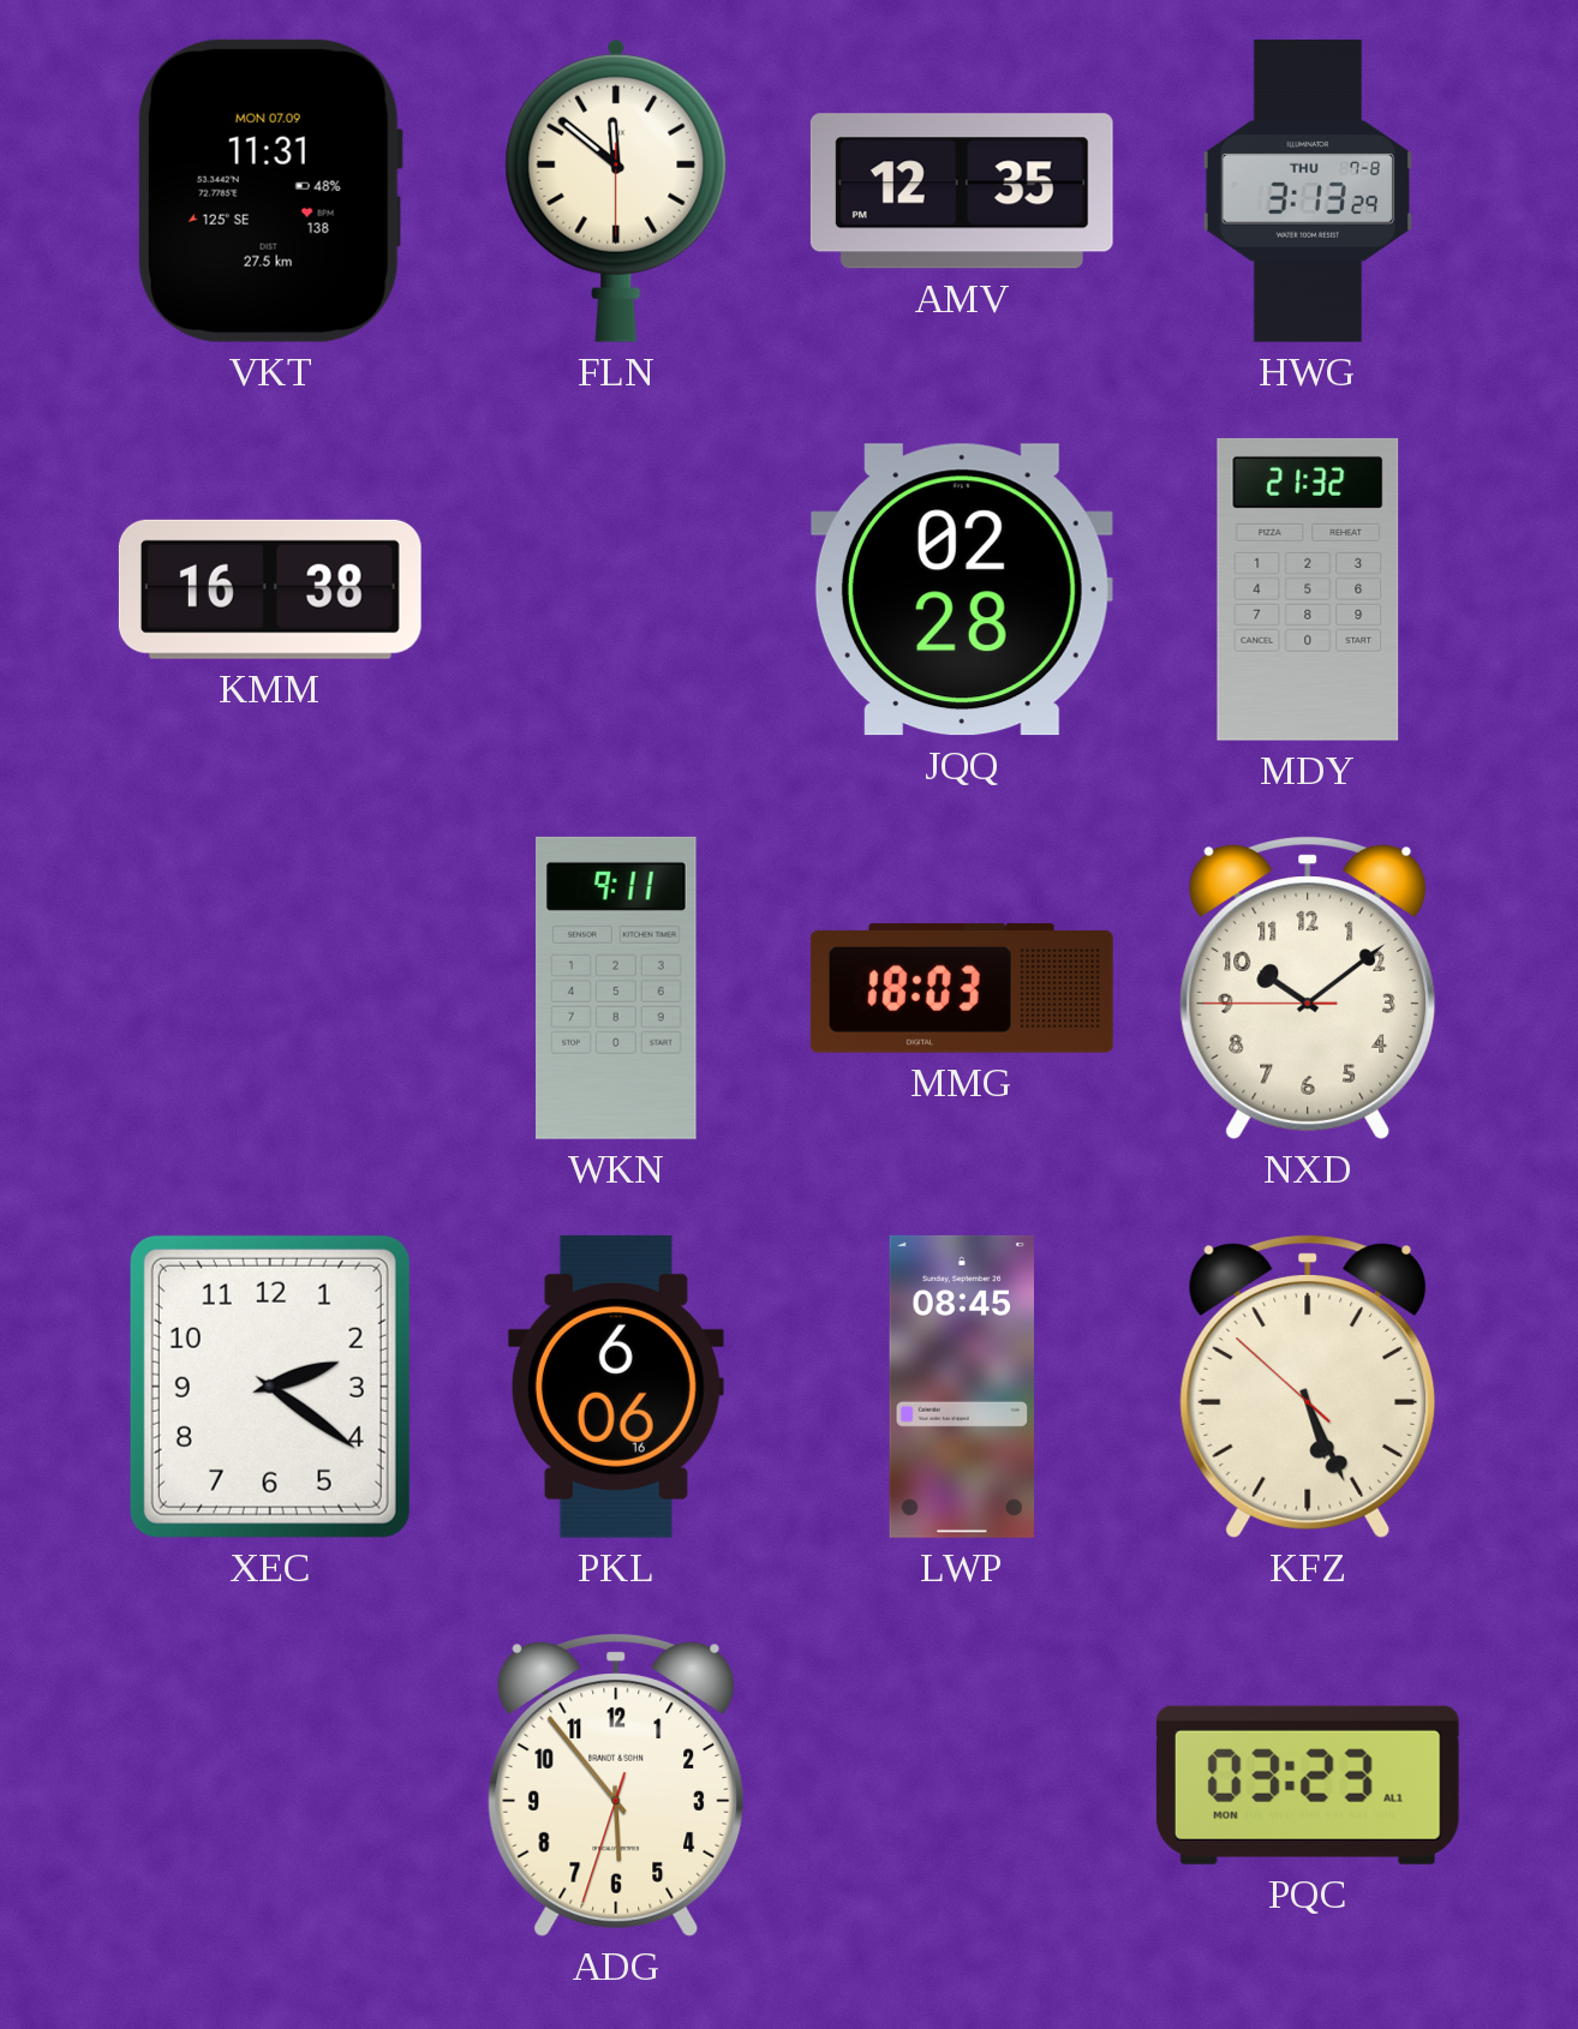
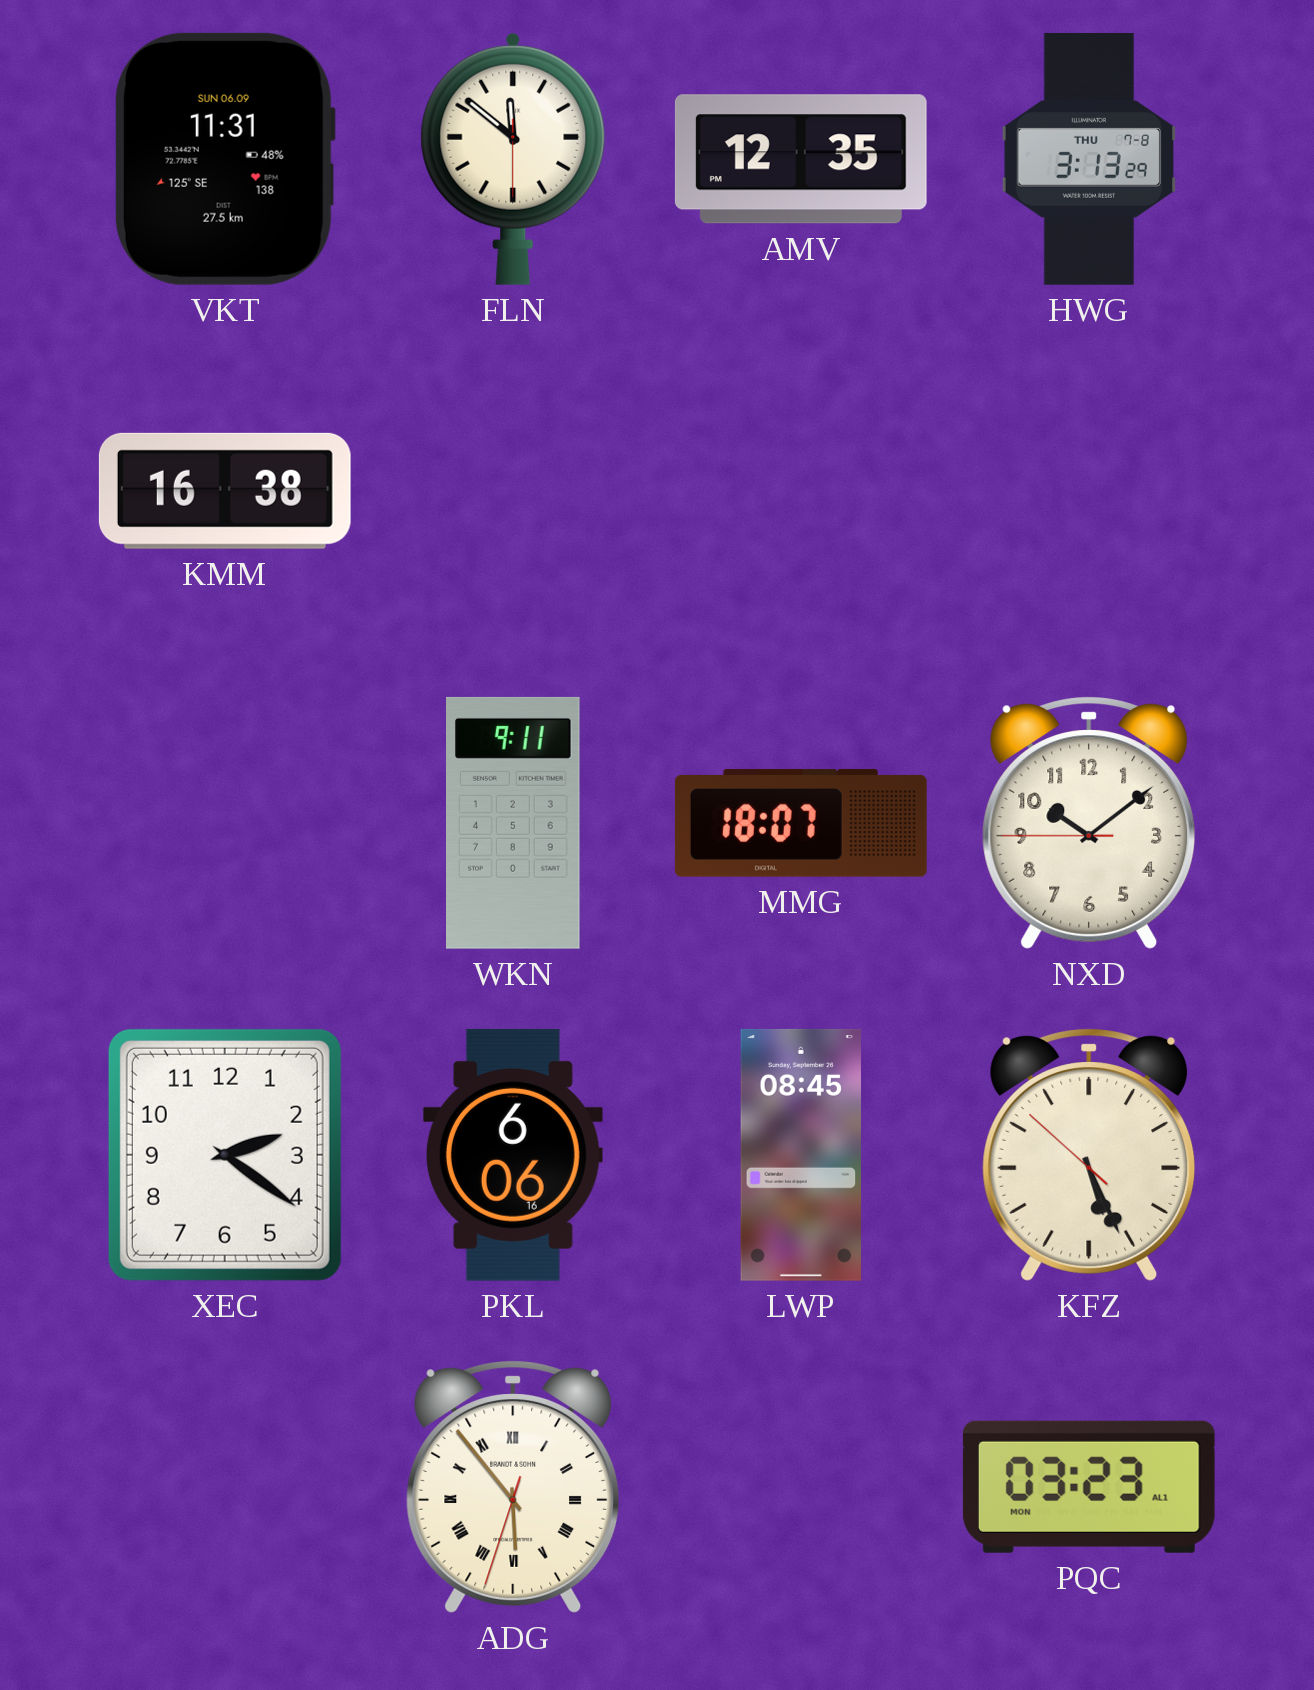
VKT date: MON 07.09 -> SUN 06.09
JQQ: 02:28 -> none
MDY: 21:32 -> none
MMG: 18:03 -> 18:07
ADG numerals: Arabic -> Roman
